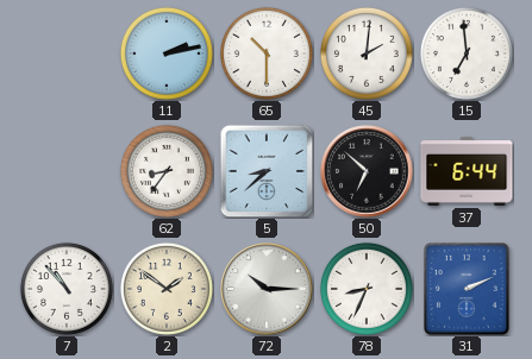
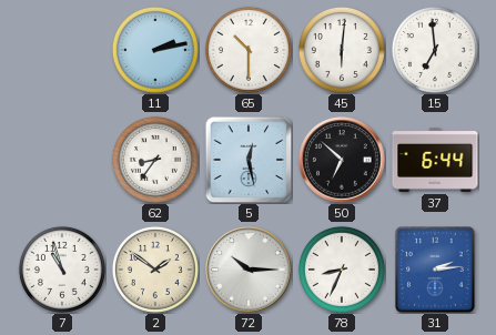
45: 2:01 -> 6:01
5: 8:38 -> 12:28
7: 10:53 -> 10:57
31: 2:11 -> 2:14
